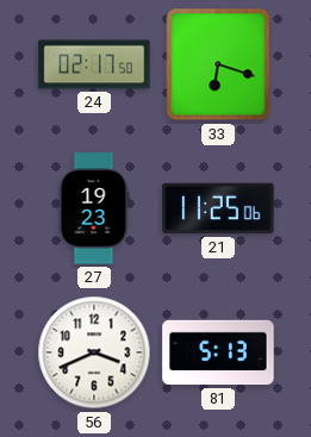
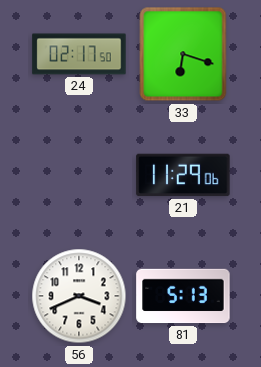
27: 19:23 -> none
21: 11:25 -> 11:29
